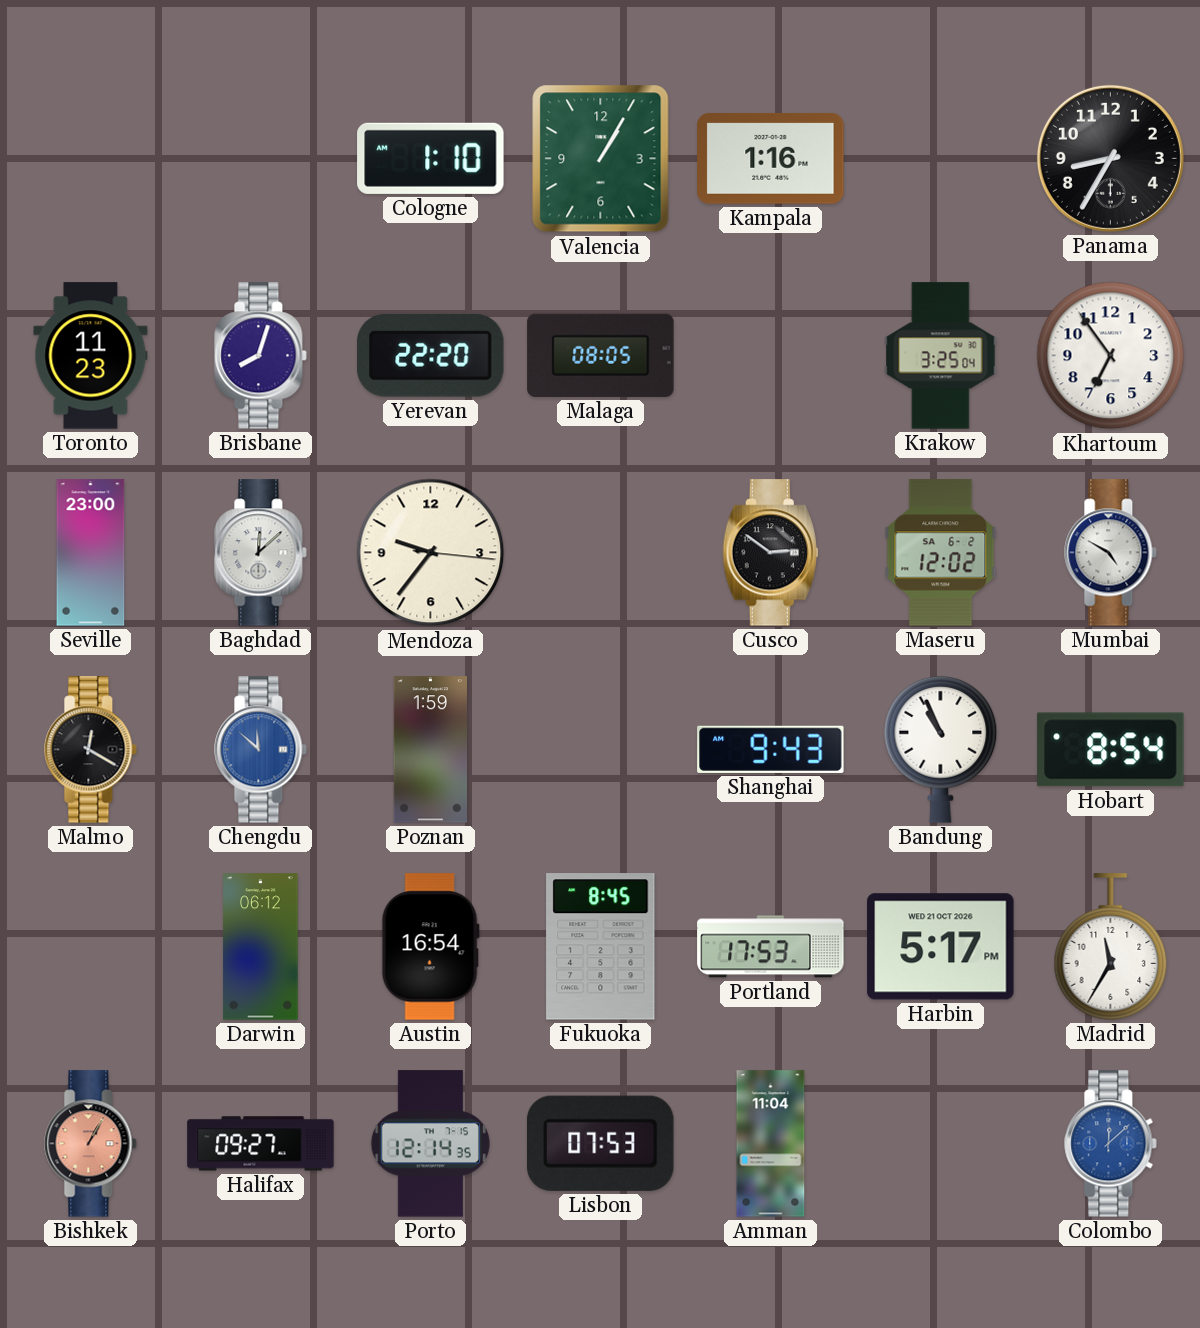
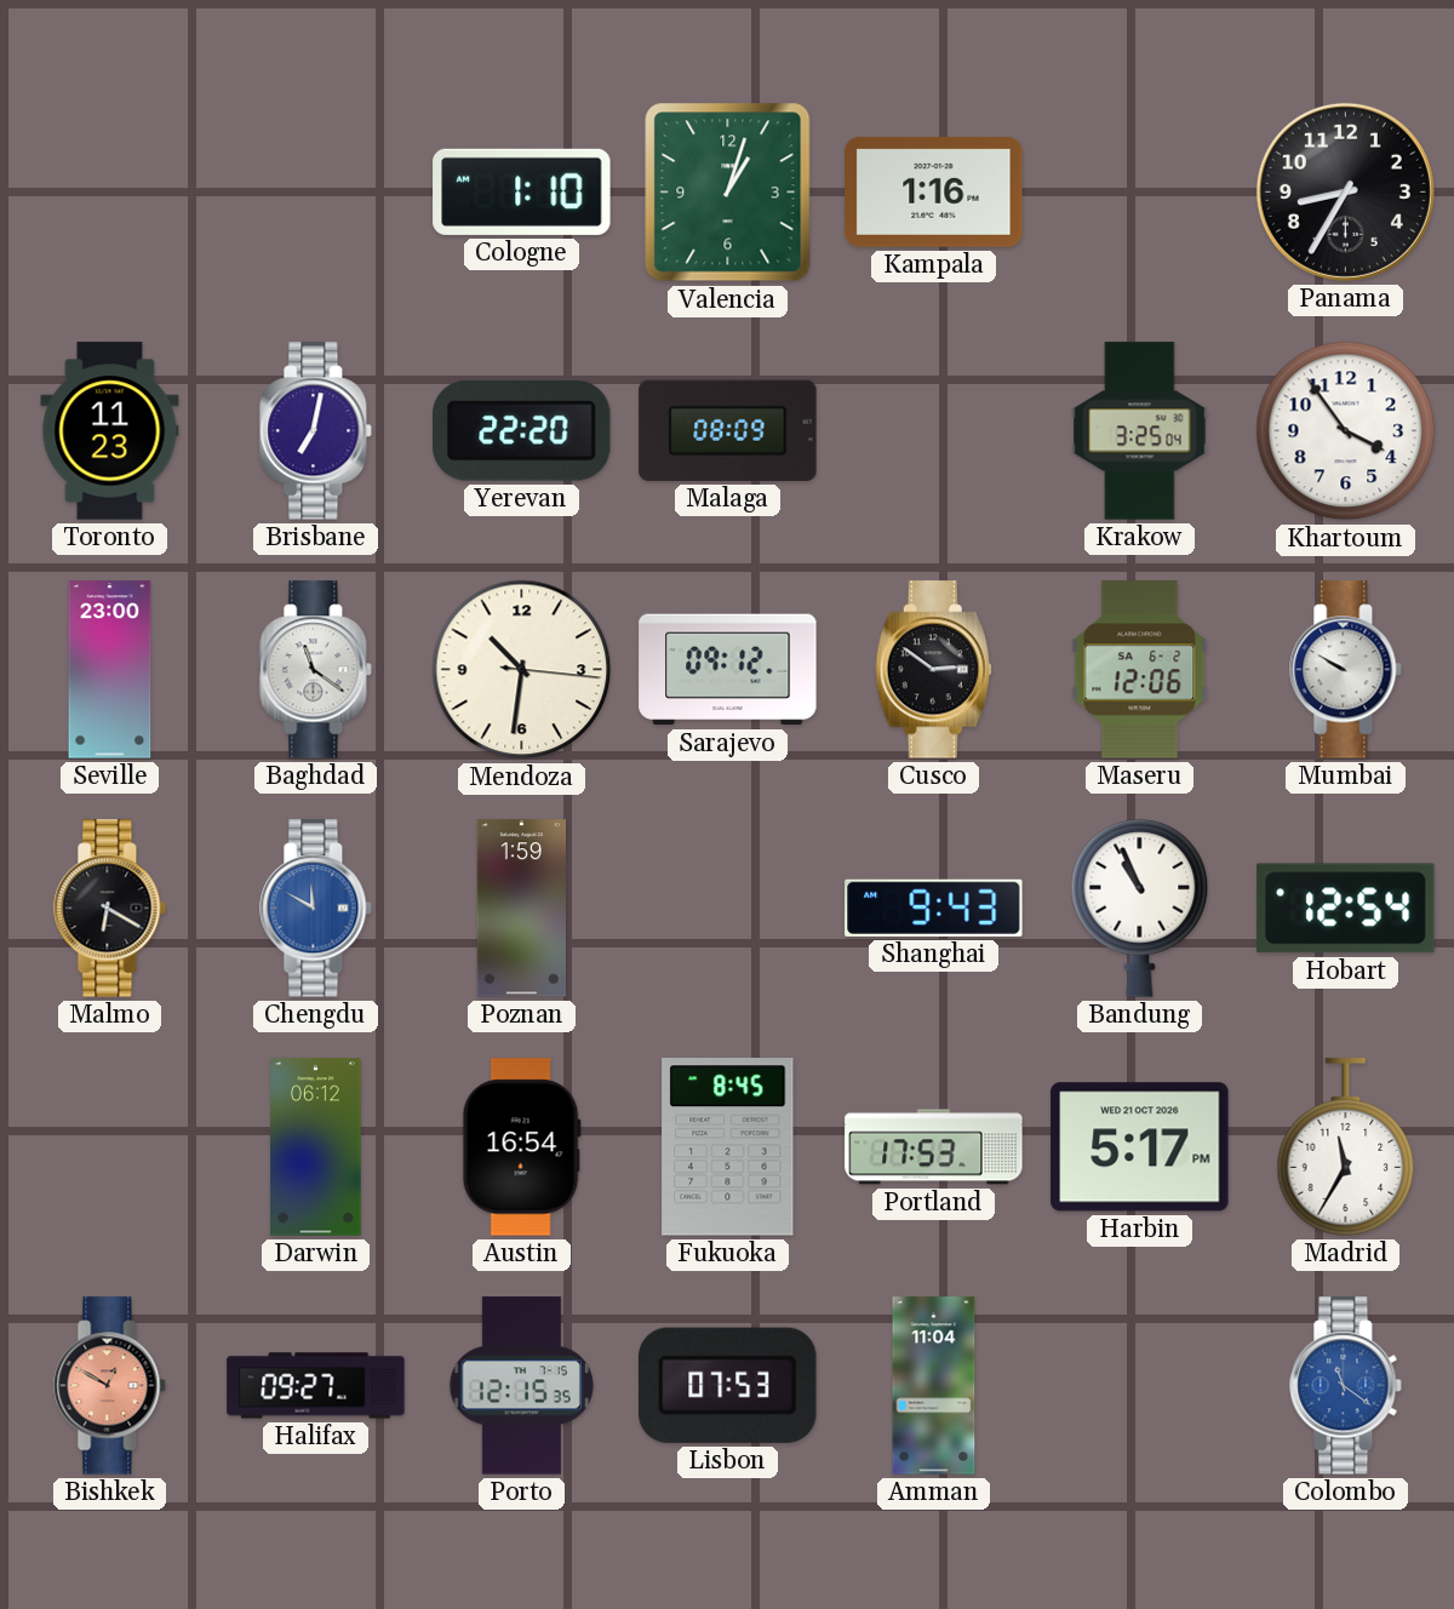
Valencia: 1:05 -> 1:03
Brisbane: 8:03 -> 7:02
Malaga: 08:05 -> 08:09
Khartoum: 6:54 -> 3:54
Baghdad: 12:08 -> 11:21
Mendoza: 9:36 -> 10:31
Sarajevo: none -> 09:12
Maseru: 12:02 -> 12:06
Mumbai: 4:50 -> 9:50
Malmo: 12:20 -> 6:20
Chengdu: 11:52 -> 11:50
Hobart: 8:54 -> 12:54
Bishkek: 1:05 -> 12:50
Porto: 12:14 -> 12:15
Colombo: 12:08 -> 11:21
